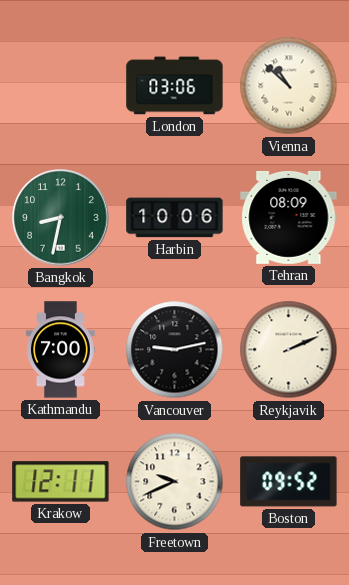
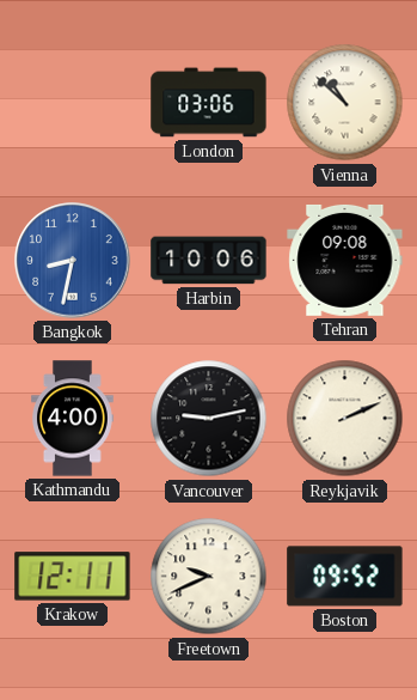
Bangkok dial: green -> blue
Tehran: 08:09 -> 09:08
Kathmandu: 7:00 -> 4:00
